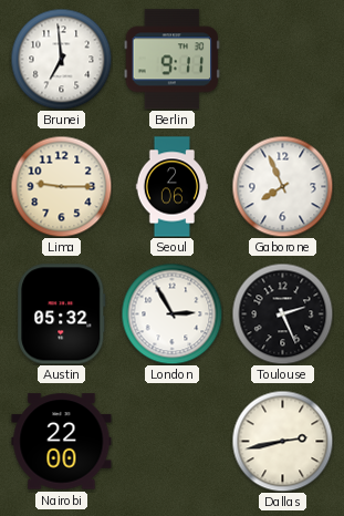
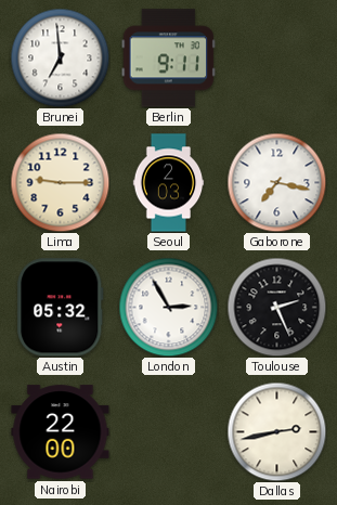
Seoul: 2:06 -> 2:03
Gaborone: 7:56 -> 7:17
